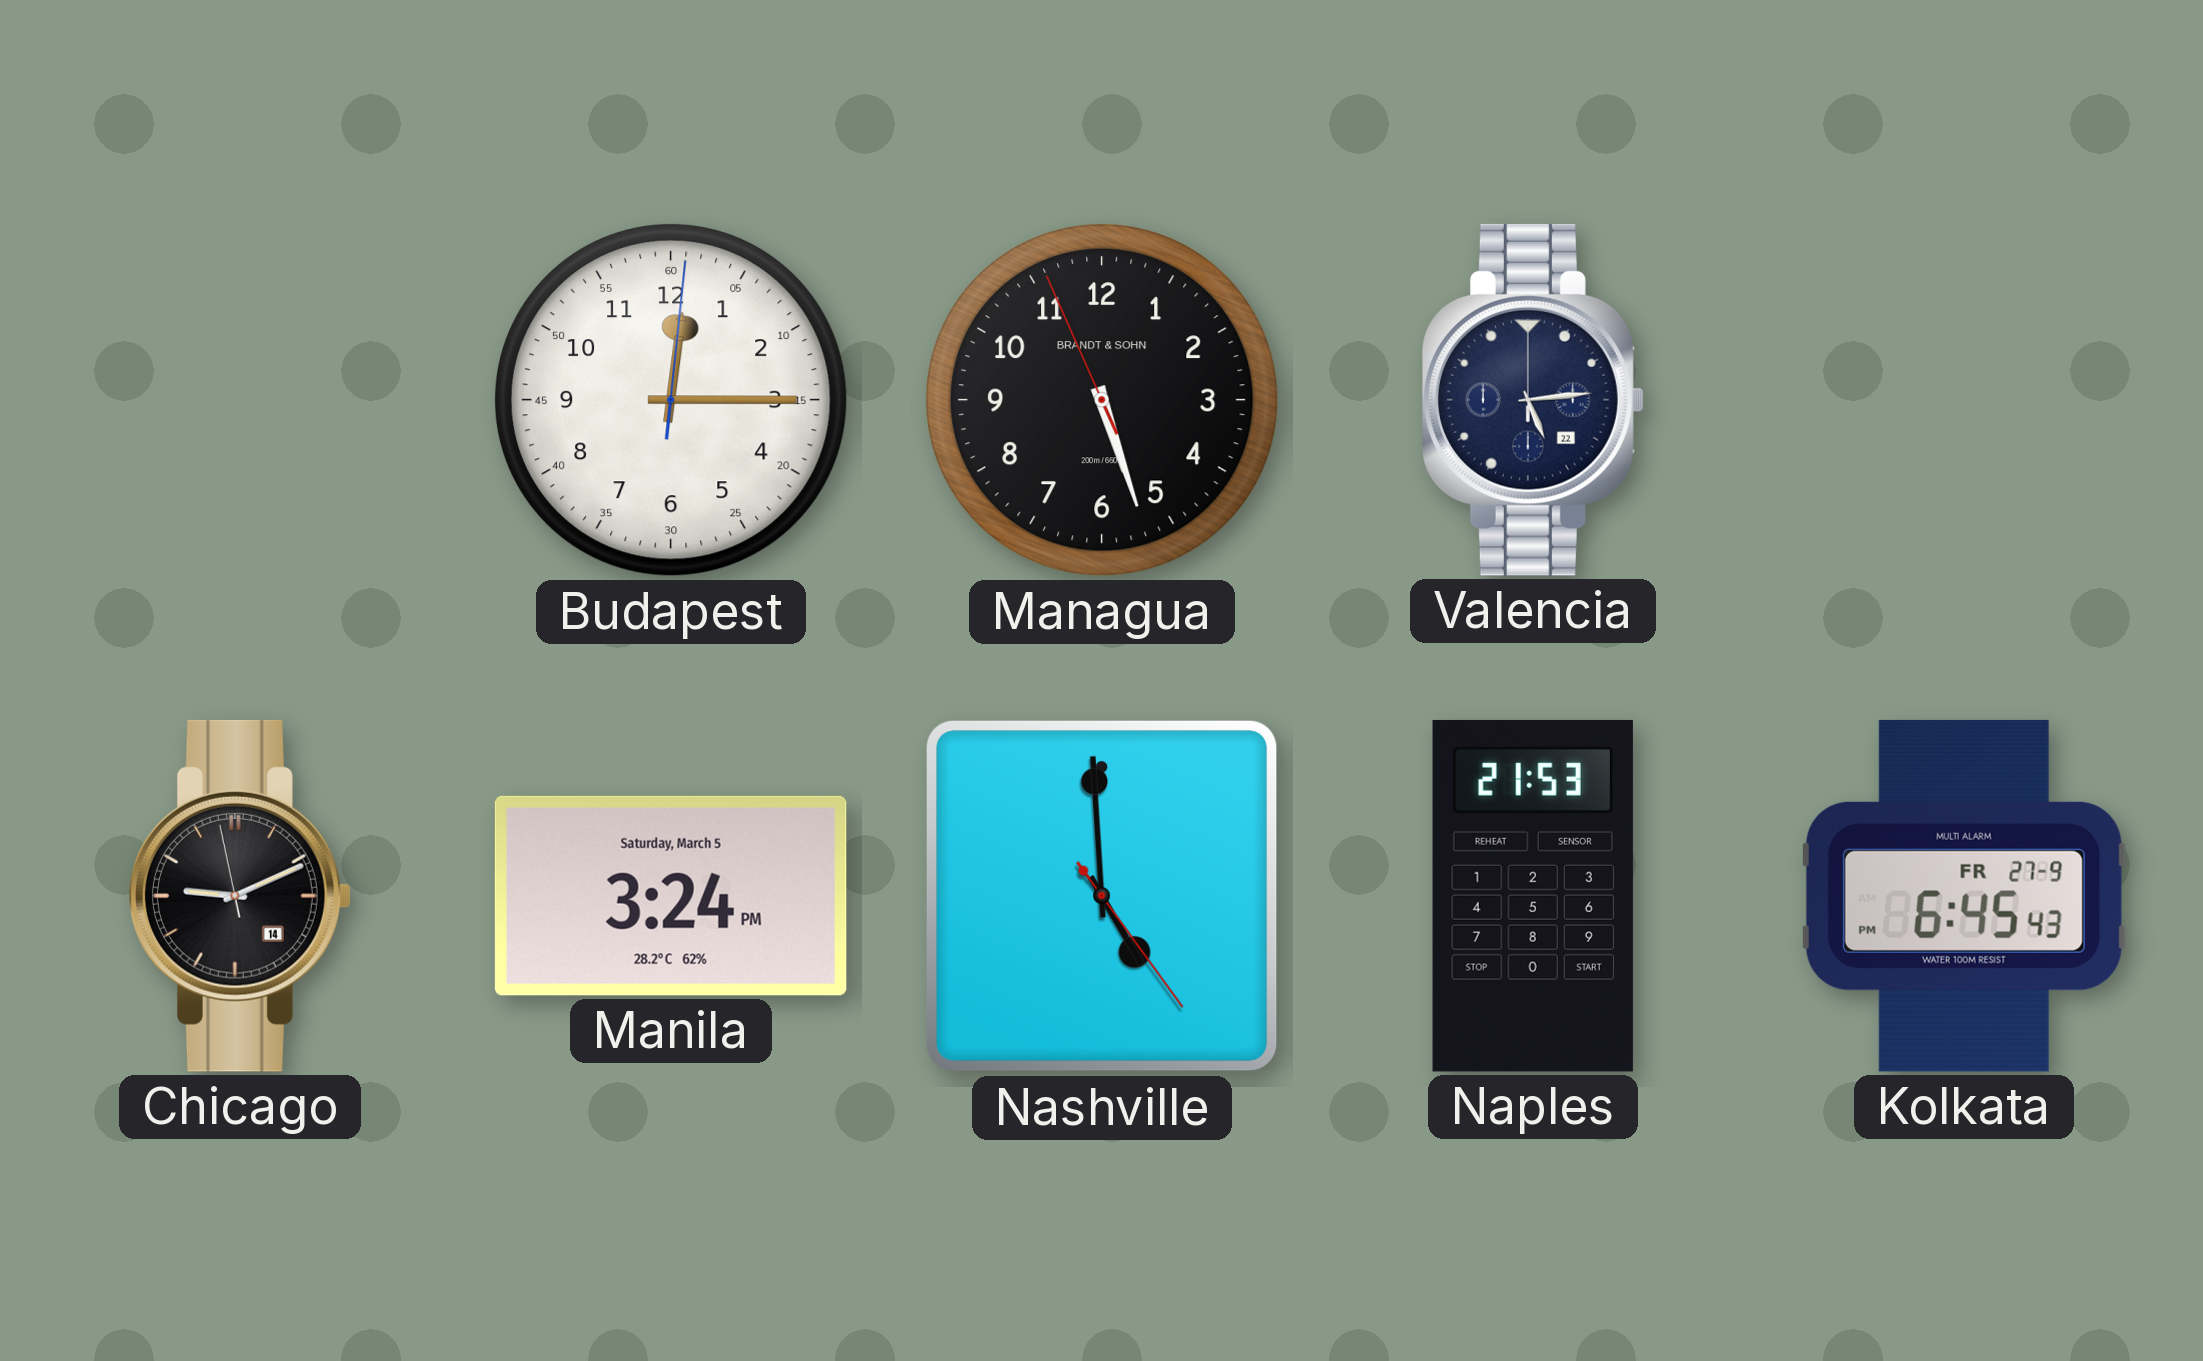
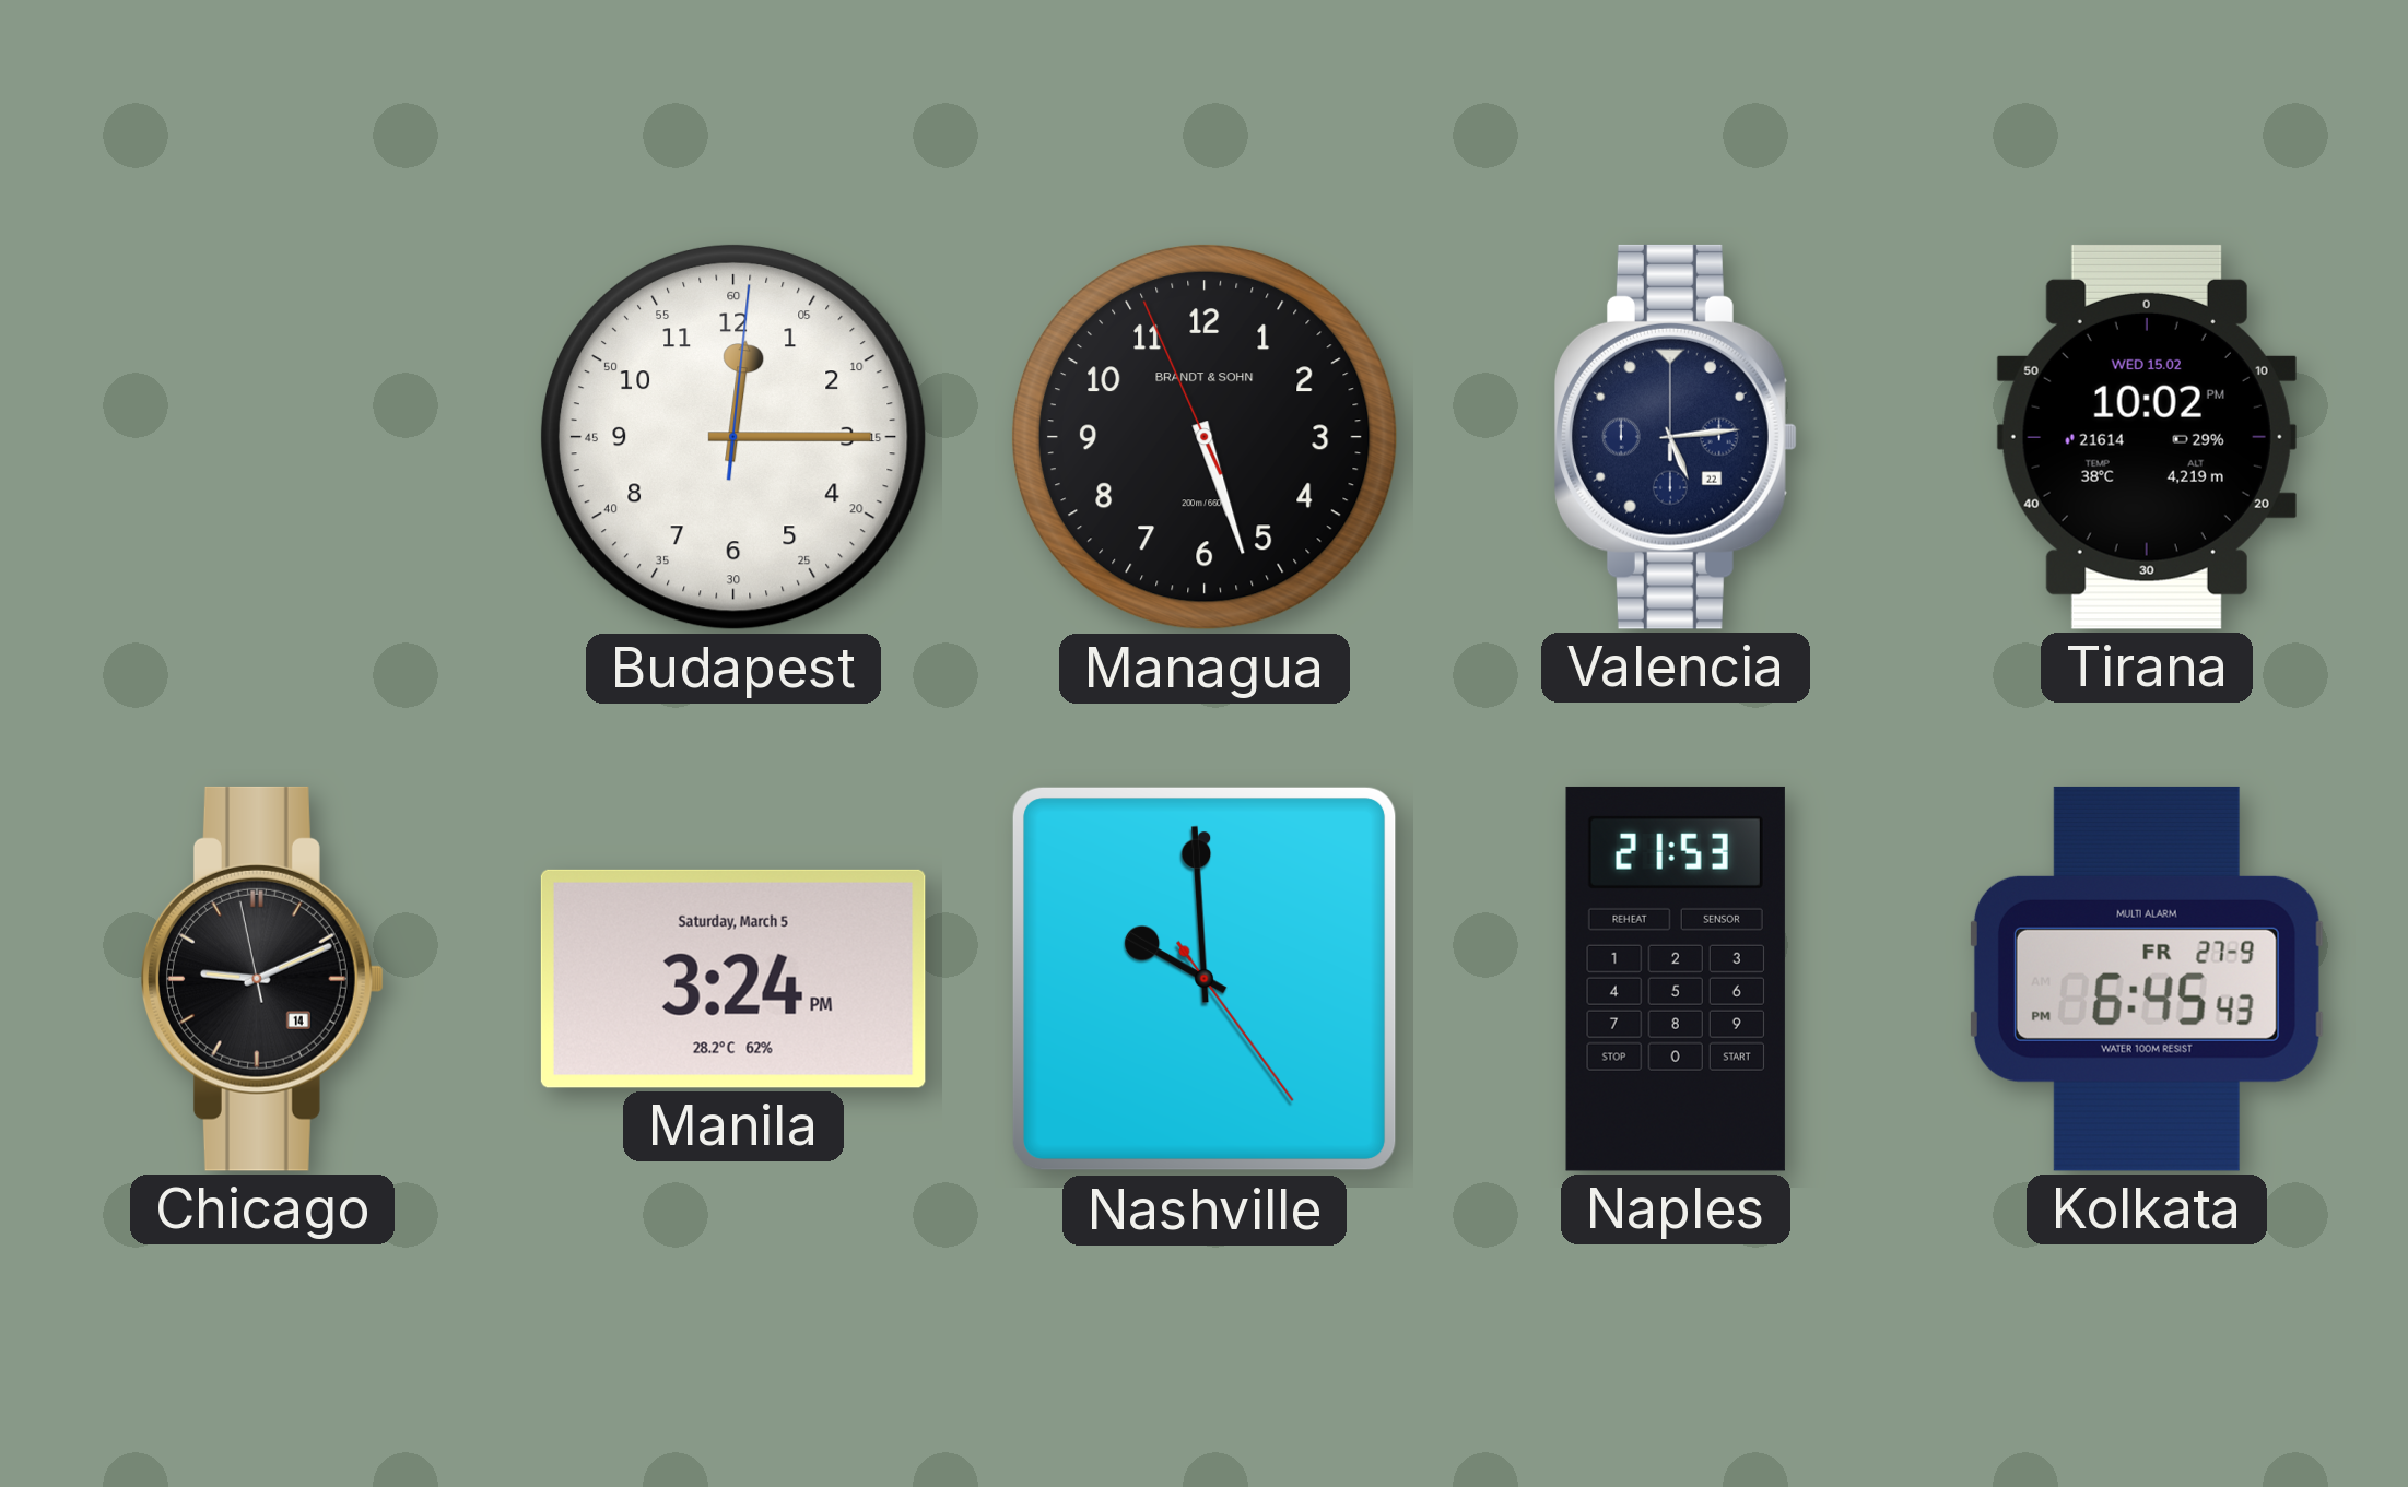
Tirana: none -> 10:02
Nashville: 4:59 -> 9:59
